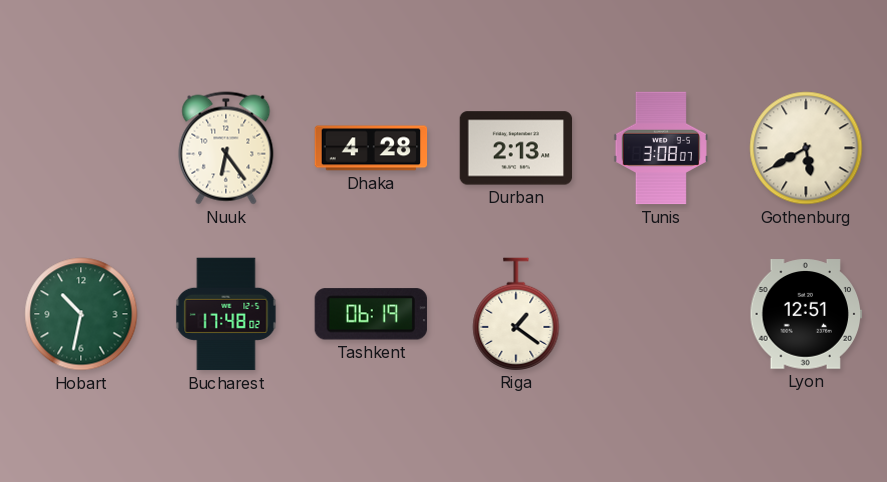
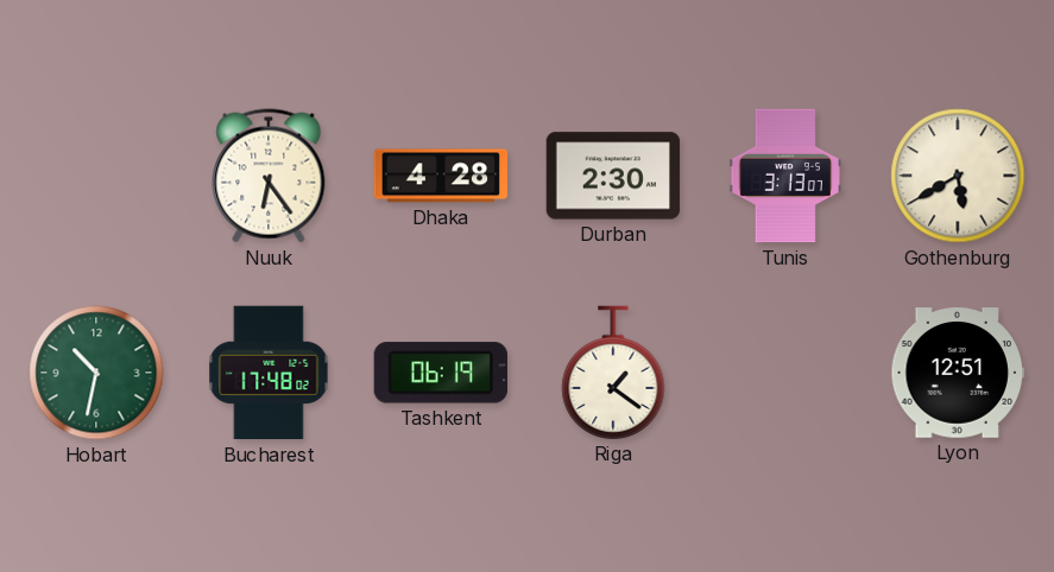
Durban: 2:13 -> 2:30
Tunis: 3:08 -> 3:13
